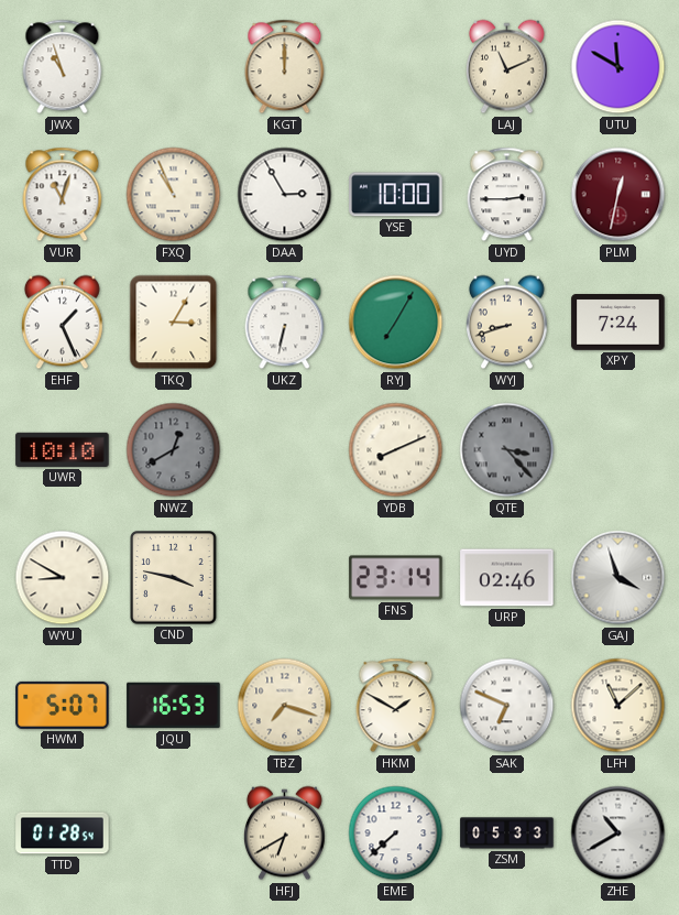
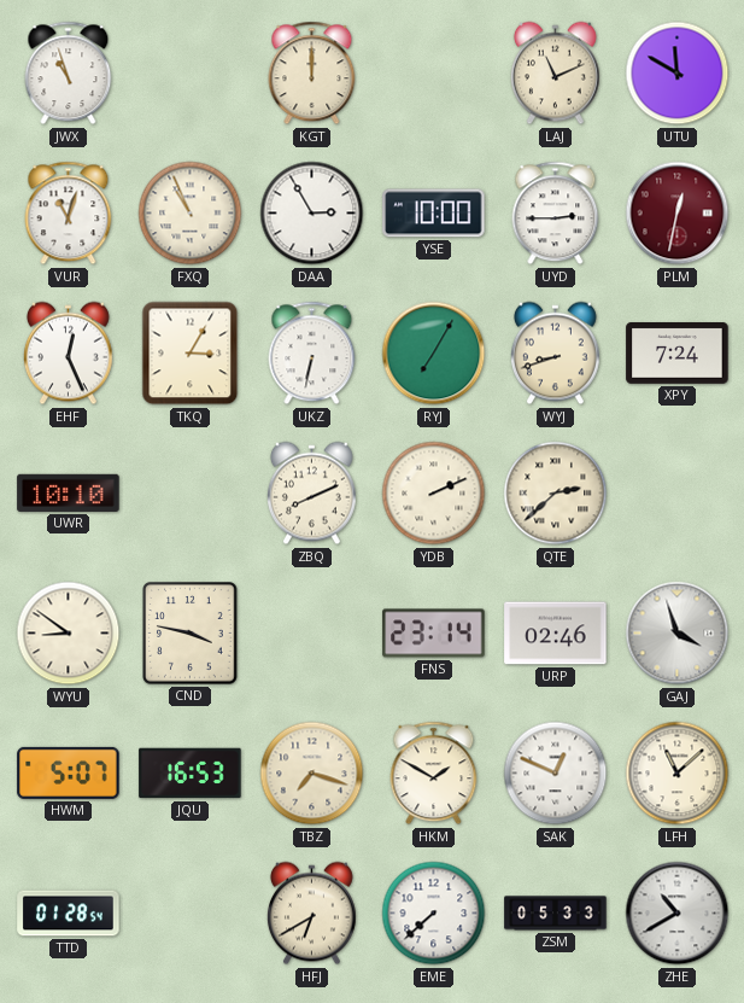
EHF: 1:26 -> 12:26
NWZ: 12:40 -> none
ZBQ: none -> 8:11
YDB: 8:11 -> 2:11
QTE: 3:23 -> 2:38
QTE dial: grey -> cream
WYU: 8:50 -> 8:51
SAK: 6:49 -> 12:49
